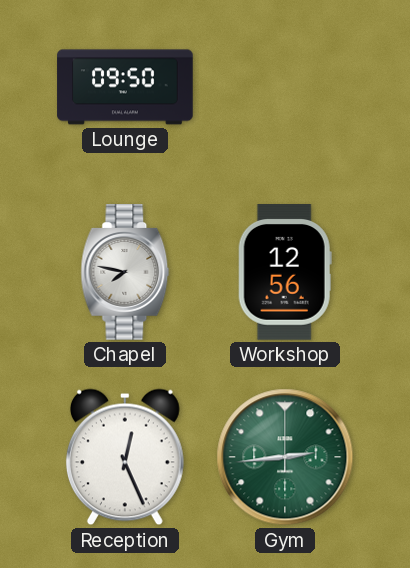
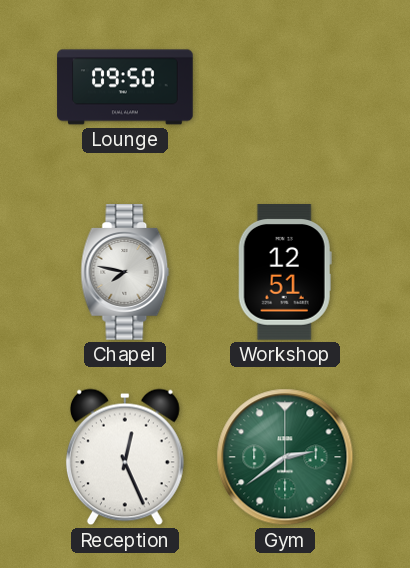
Workshop: 12:56 -> 12:51
Gym: 2:44 -> 2:39
